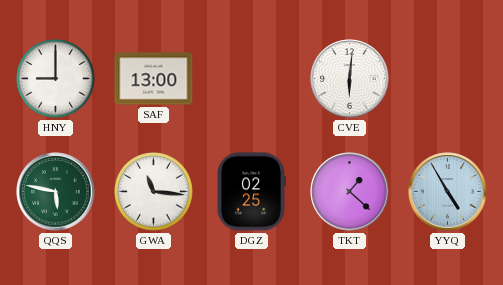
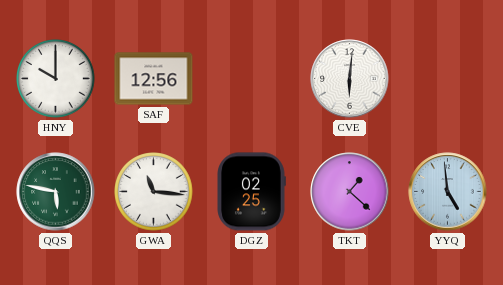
HNY: 9:00 -> 10:00
SAF: 13:00 -> 12:56
YYQ: 4:55 -> 4:59
